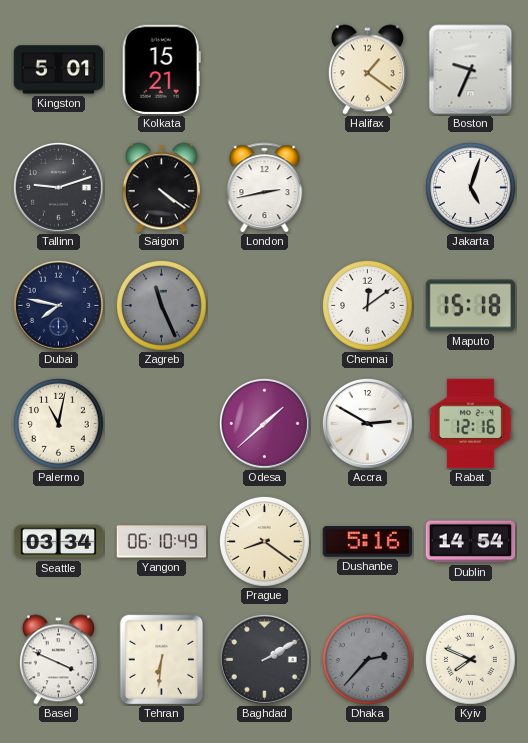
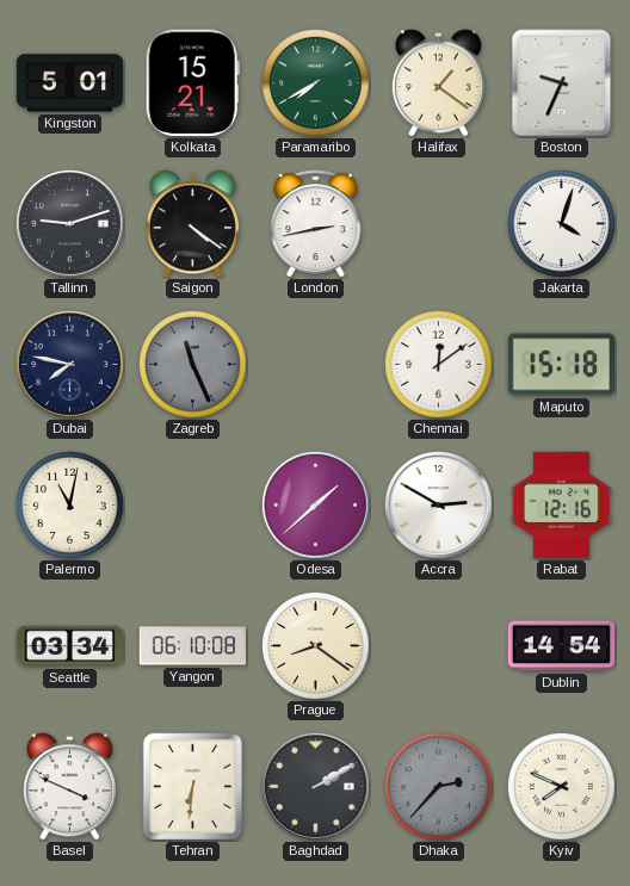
Paramaribo: none -> 7:40
Jakarta: 5:03 -> 4:03
Yangon: 06:10:49 -> 06:10:08
Dushanbe: 5:16 -> none
